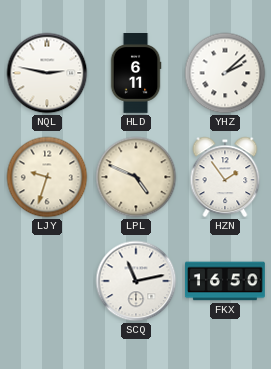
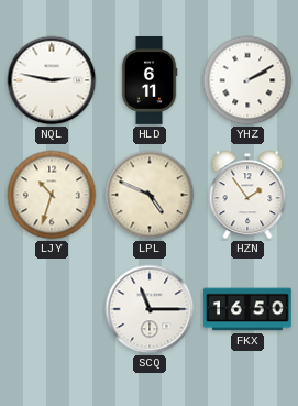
YHZ: 2:08 -> 2:10
LJY: 9:33 -> 10:33
SCQ: 11:13 -> 11:15
